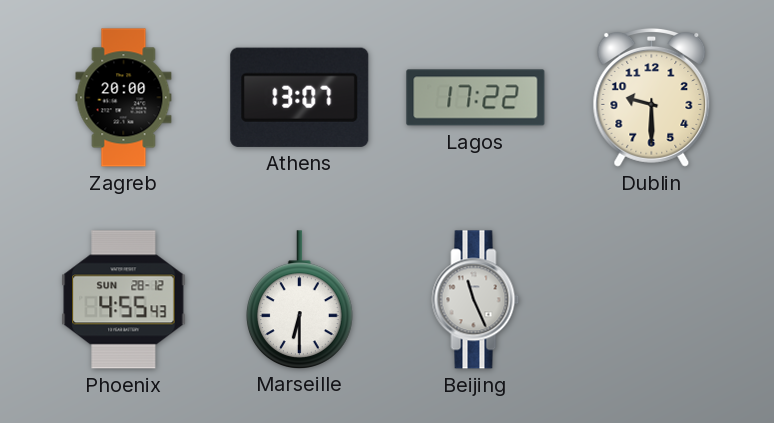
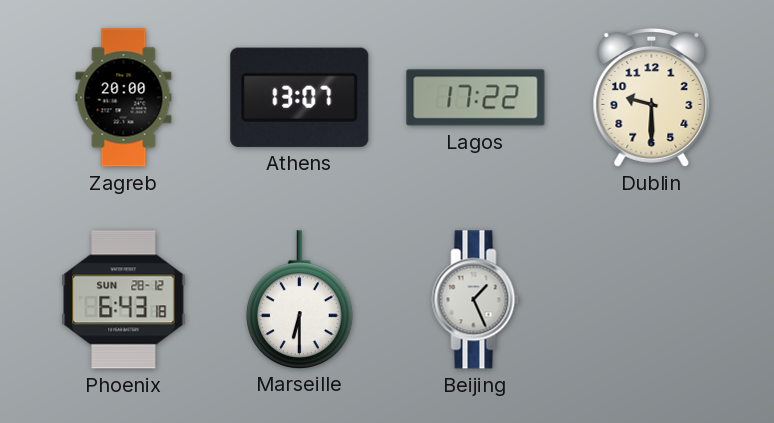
Phoenix: 4:55 -> 6:43
Beijing: 11:26 -> 1:26
